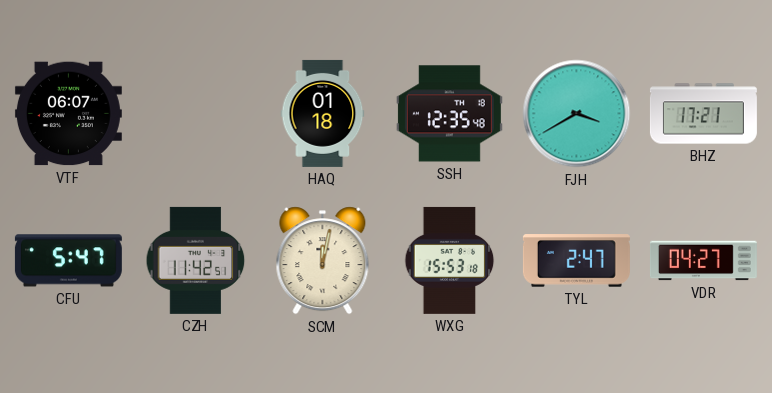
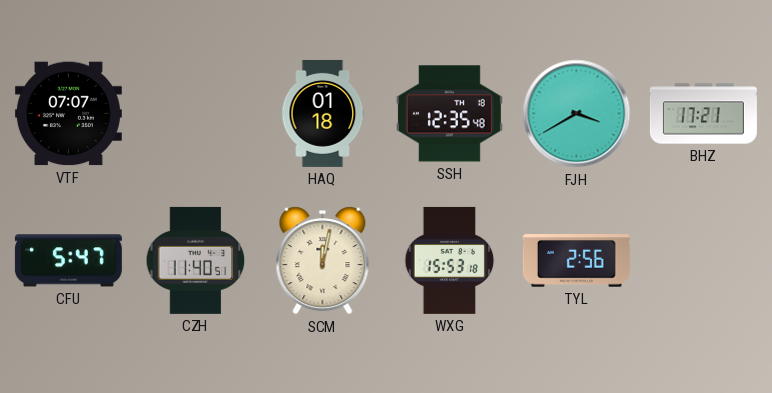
VTF: 06:07 -> 07:07
CZH: 11:42 -> 11:40
TYL: 2:47 -> 2:56
VDR: 04:27 -> none
